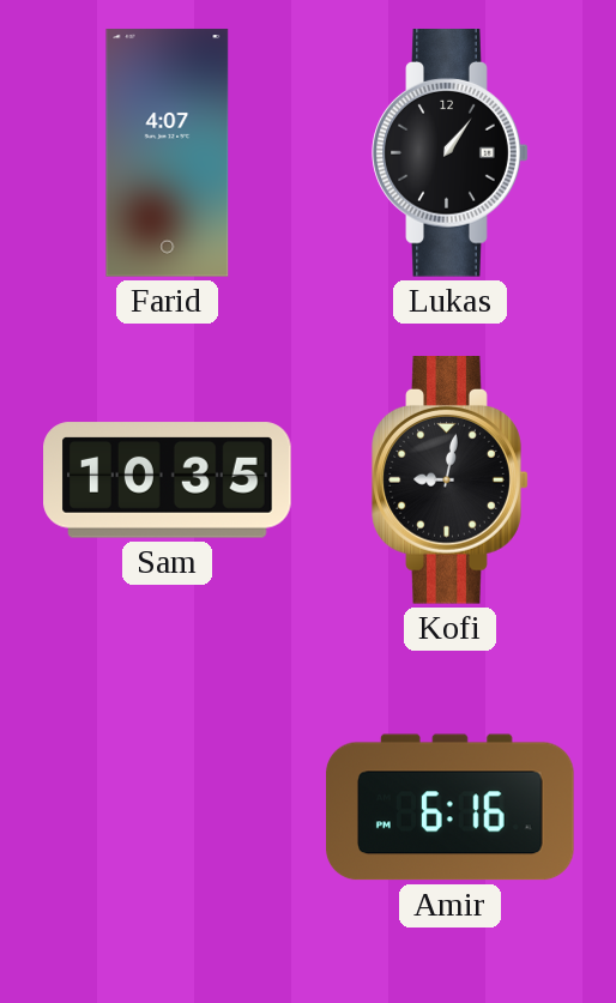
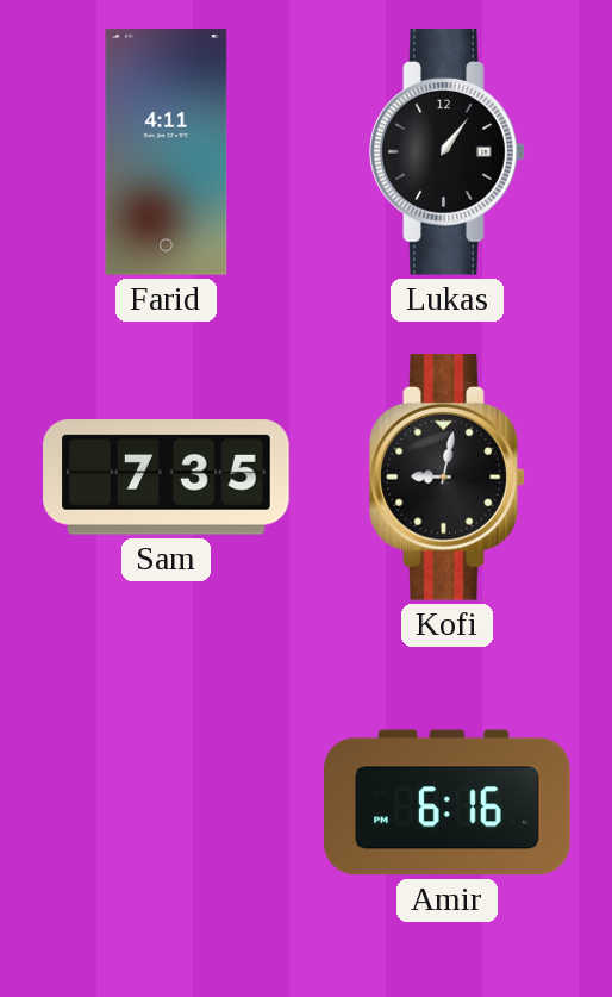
Farid: 4:07 -> 4:11
Sam: 10:35 -> 7:35
